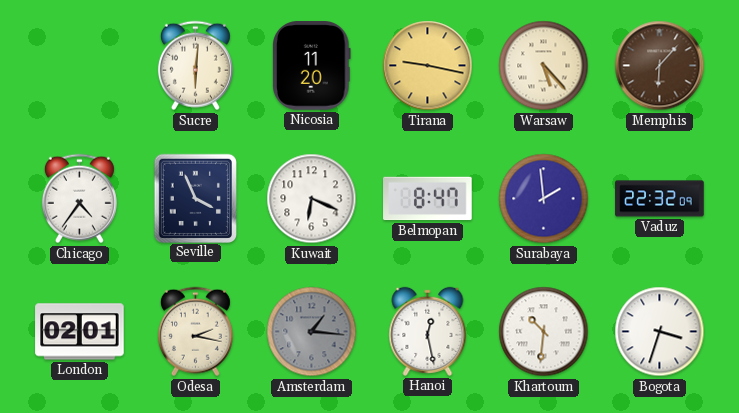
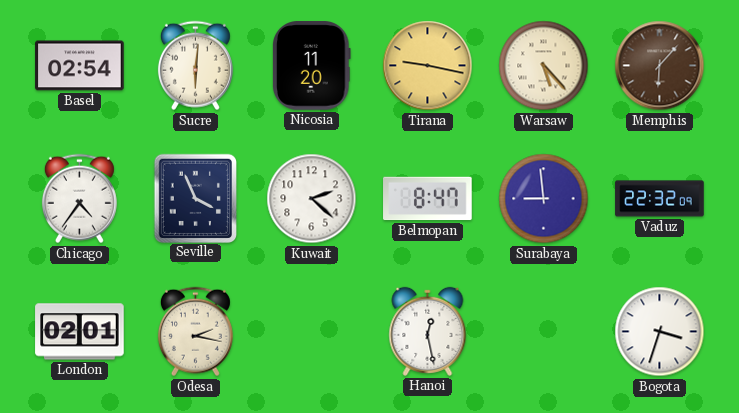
Basel: none -> 02:54
Kuwait: 6:19 -> 2:22
Surabaya: 1:59 -> 8:59
Amsterdam: 1:16 -> none
Khartoum: 10:31 -> none
